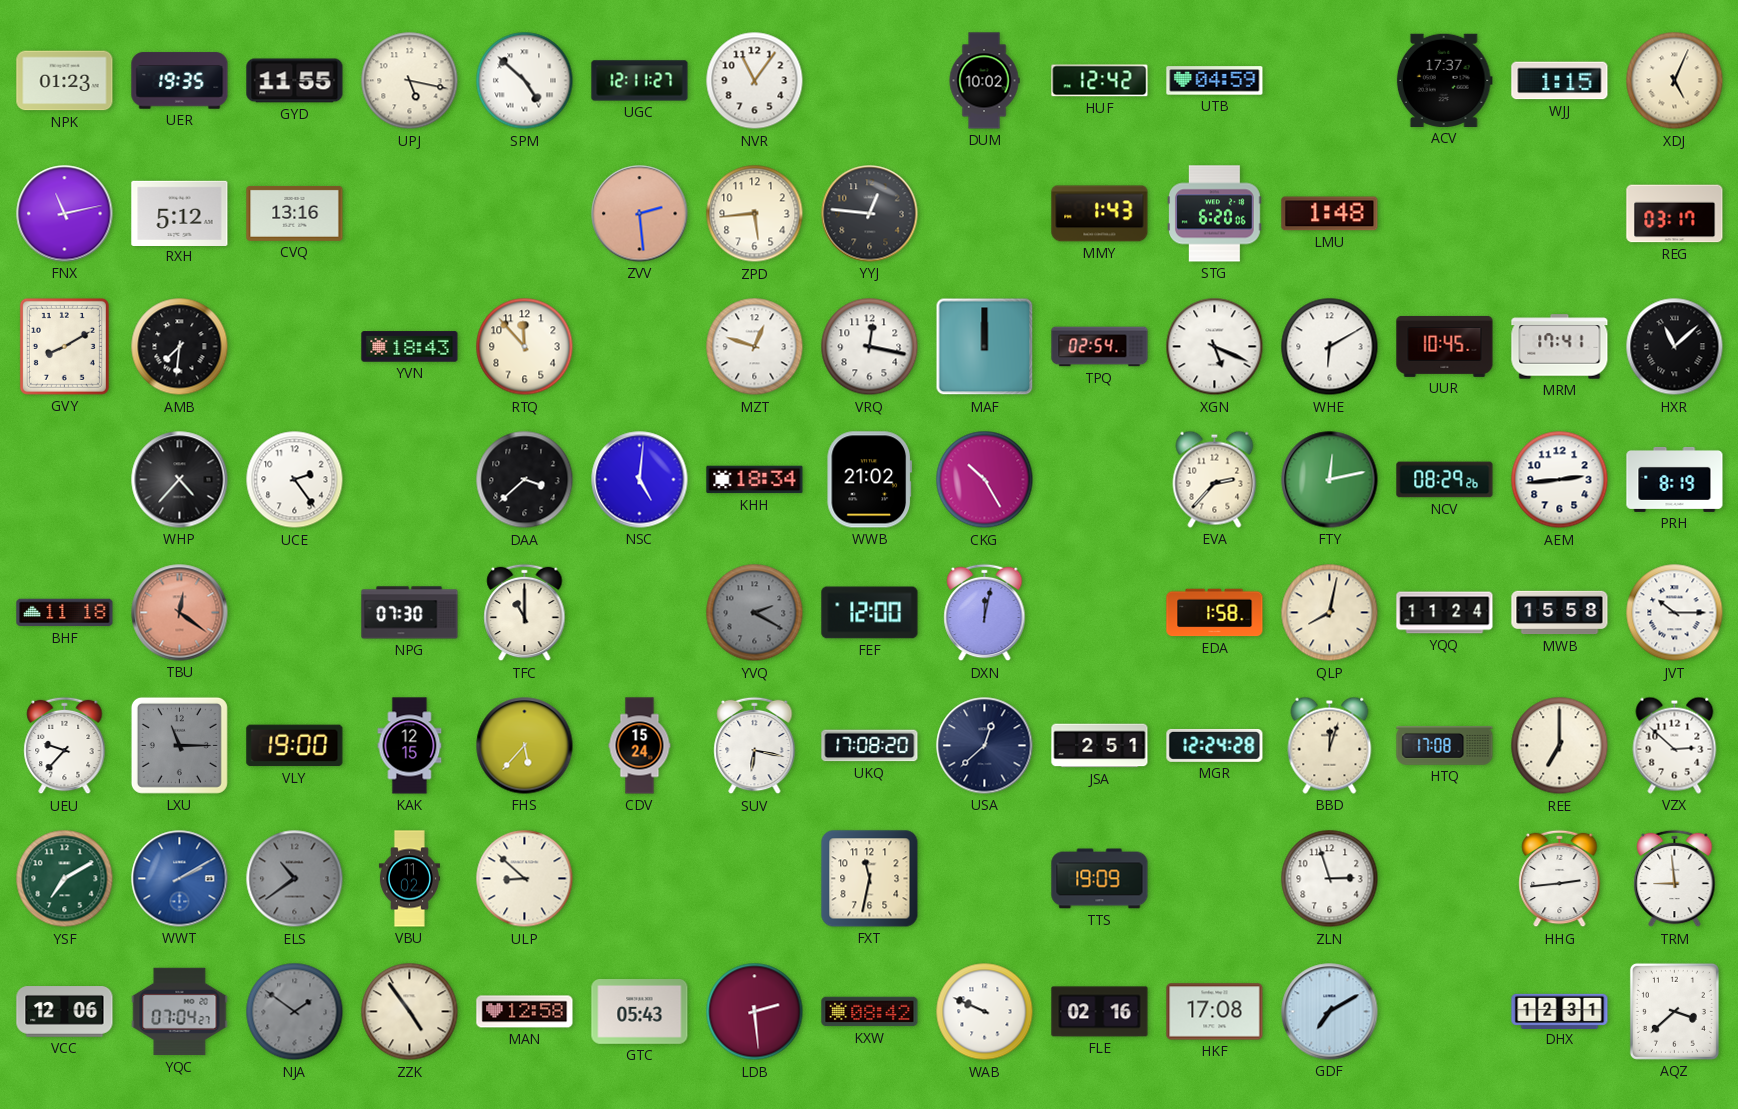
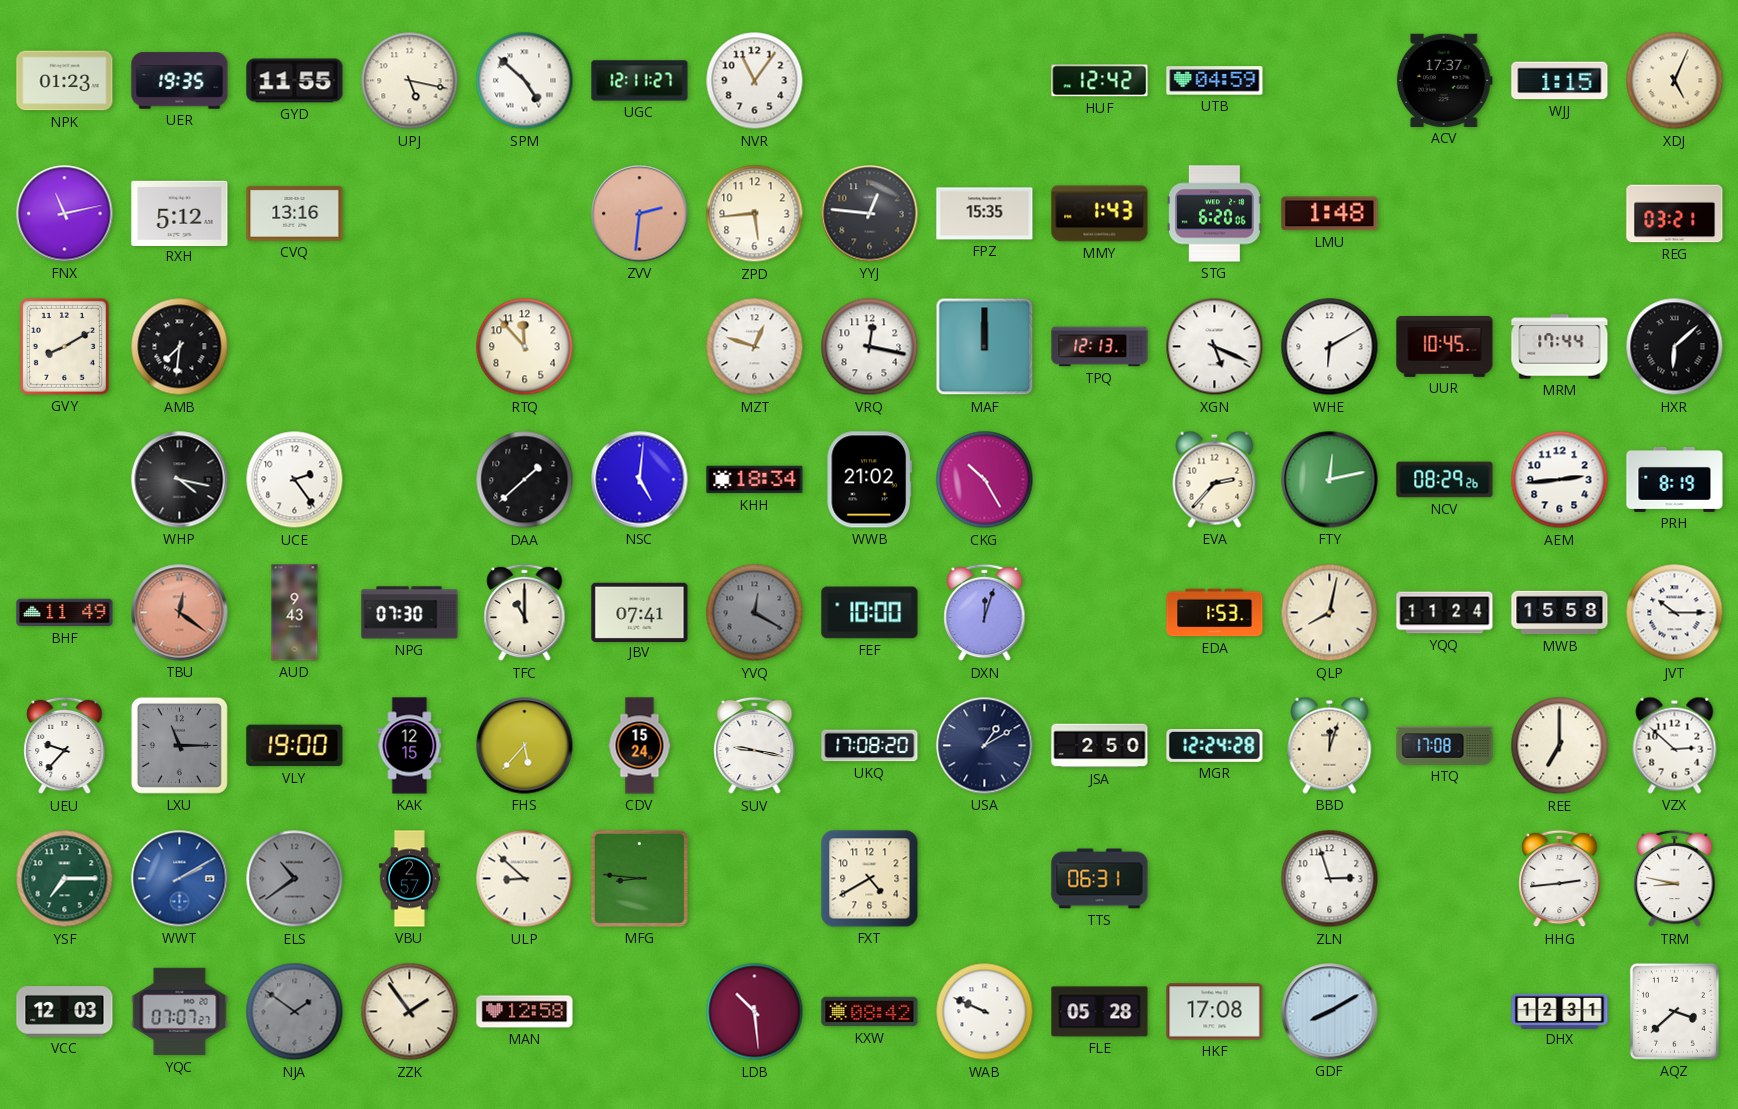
DUM: 10:02 -> none
ZVV: 2:29 -> 2:31
FPZ: none -> 15:35
REG: 03:17 -> 03:21
YVN: 18:43 -> none
TPQ: 02:54 -> 12:13
MRM: 17:41 -> 17:44
HXR: 11:08 -> 6:08
WHP: 4:37 -> 4:17
DAA: 3:38 -> 1:38
BHF: 11:18 -> 11:49
AUD: none -> 9:43
JBV: none -> 07:41
YVQ: 2:20 -> 12:20
FEF: 12:00 -> 10:00
DXN: 12:02 -> 12:03
EDA: 1:58 -> 1:53
SUV: 6:17 -> 9:17
USA: 12:38 -> 1:10
JSA: 2:51 -> 2:50
YSF: 7:10 -> 7:15
VBU: 11:02 -> 2:57
MFG: none -> 8:46
FXT: 11:32 -> 4:40
TTS: 19:09 -> 06:31
TRM: 8:59 -> 8:47
VCC: 12:06 -> 12:03
YQC: 07:04 -> 07:07
ZZK: 4:54 -> 1:54
GTC: 05:43 -> none
LDB: 2:29 -> 10:29
FLE: 02:16 -> 05:28
GDF: 7:10 -> 8:10
